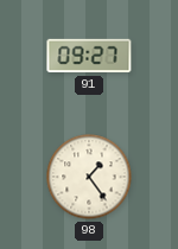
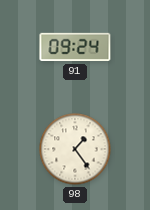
91: 09:27 -> 09:24
